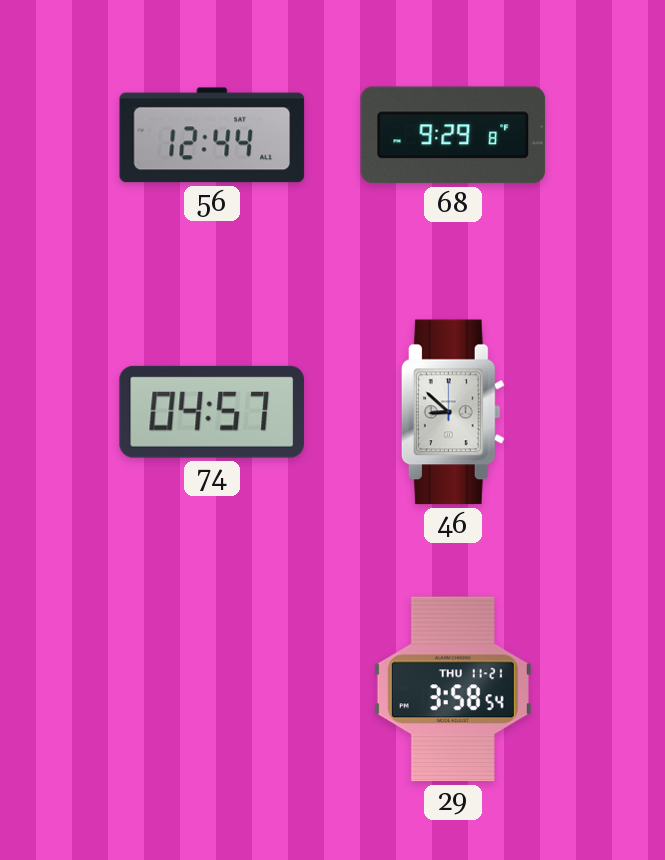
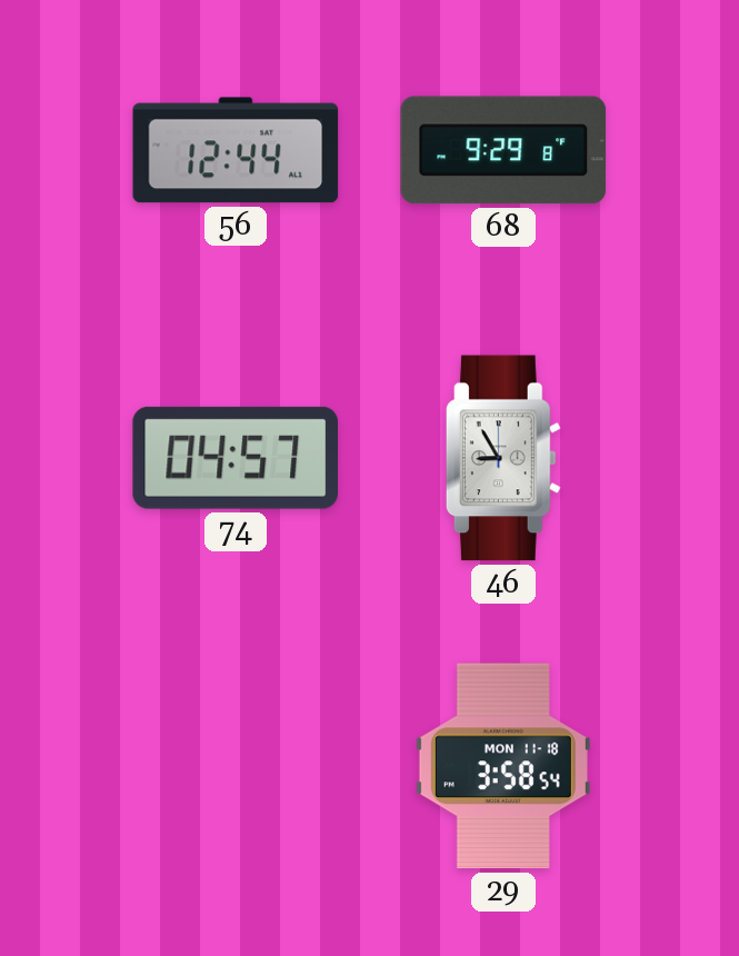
46: 8:52 -> 8:55
29 date: THU 11-21 -> MON 11-18
